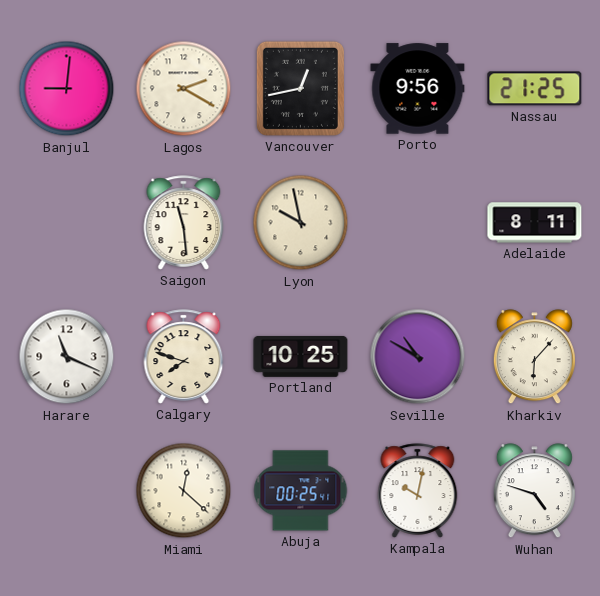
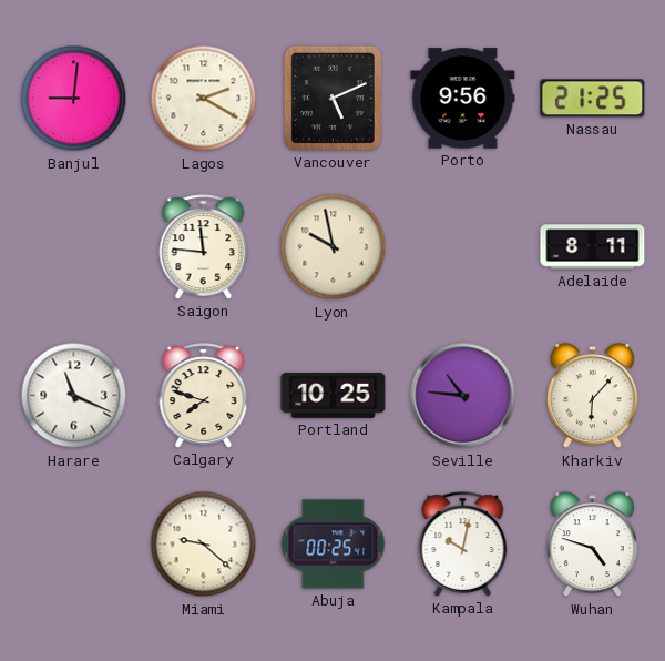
Vancouver: 12:43 -> 5:11
Saigon: 11:29 -> 11:46
Seville: 10:50 -> 10:46
Miami: 12:22 -> 9:22
